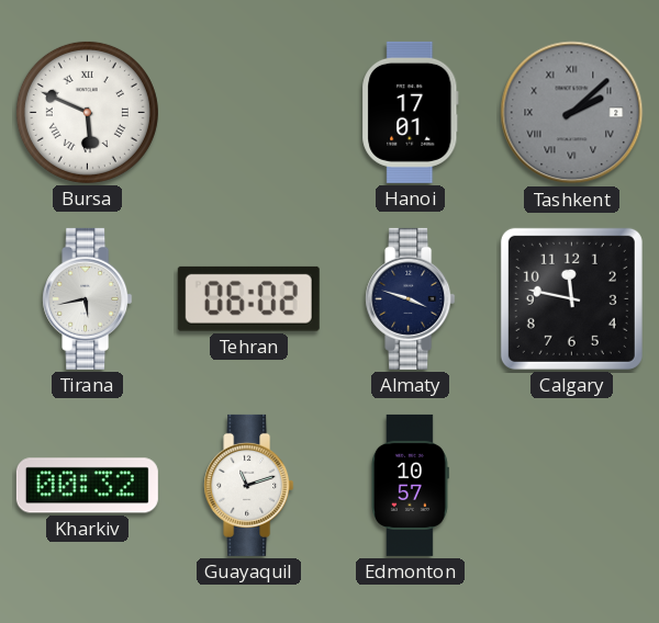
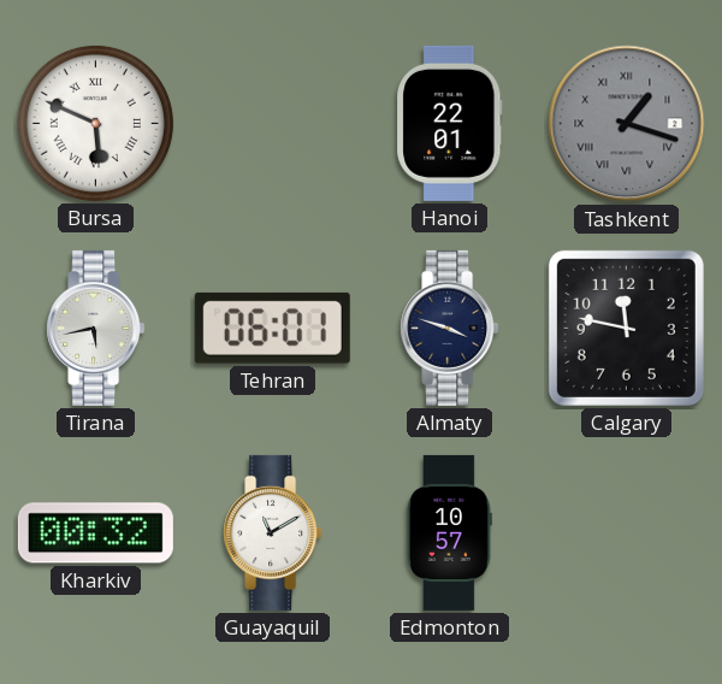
Hanoi: 17:01 -> 22:01
Tashkent: 2:08 -> 1:18
Tehran: 06:02 -> 06:01
Guayaquil: 11:12 -> 11:10
